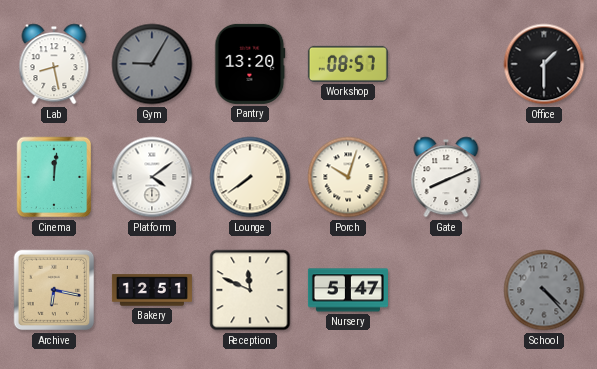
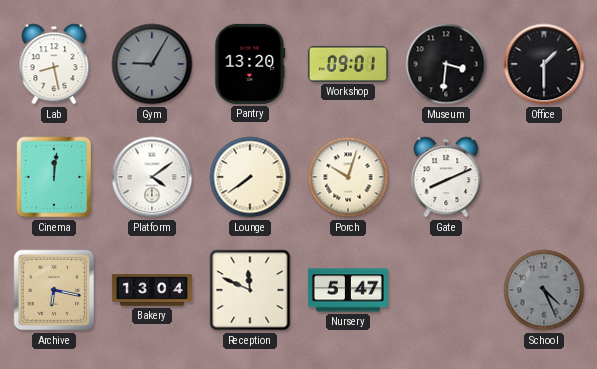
Workshop: 08:57 -> 09:01
Museum: none -> 3:31
Bakery: 12:51 -> 13:04
School: 4:23 -> 4:26
